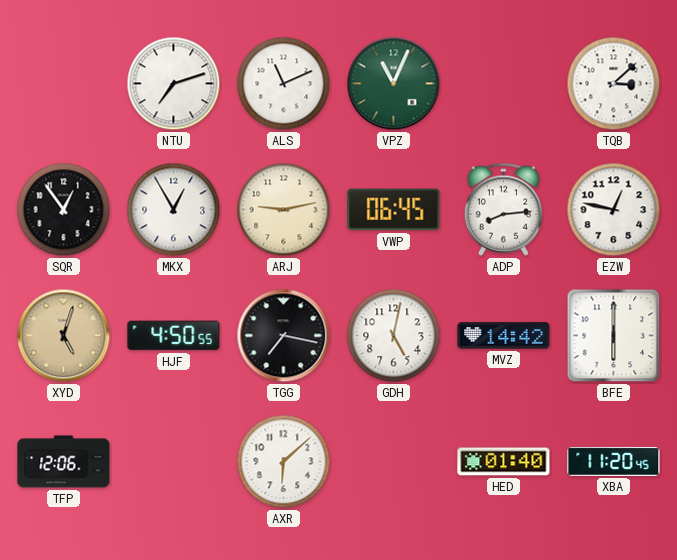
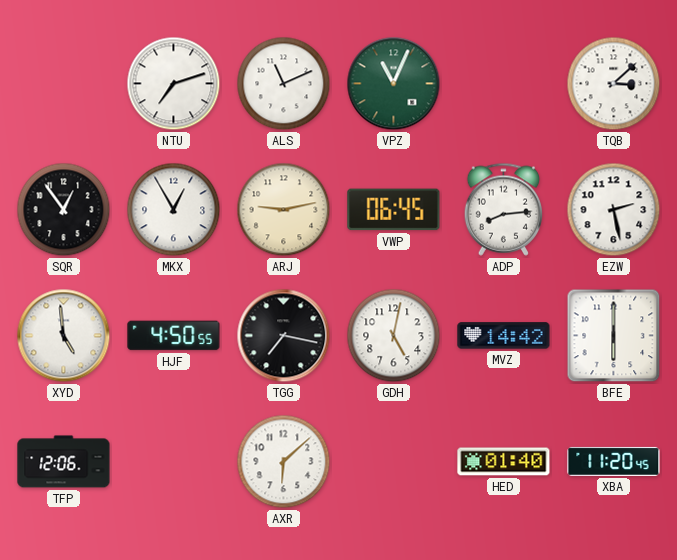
EZW: 12:47 -> 2:28
XYD: 5:03 -> 4:59
XYD dial: champagne -> white
